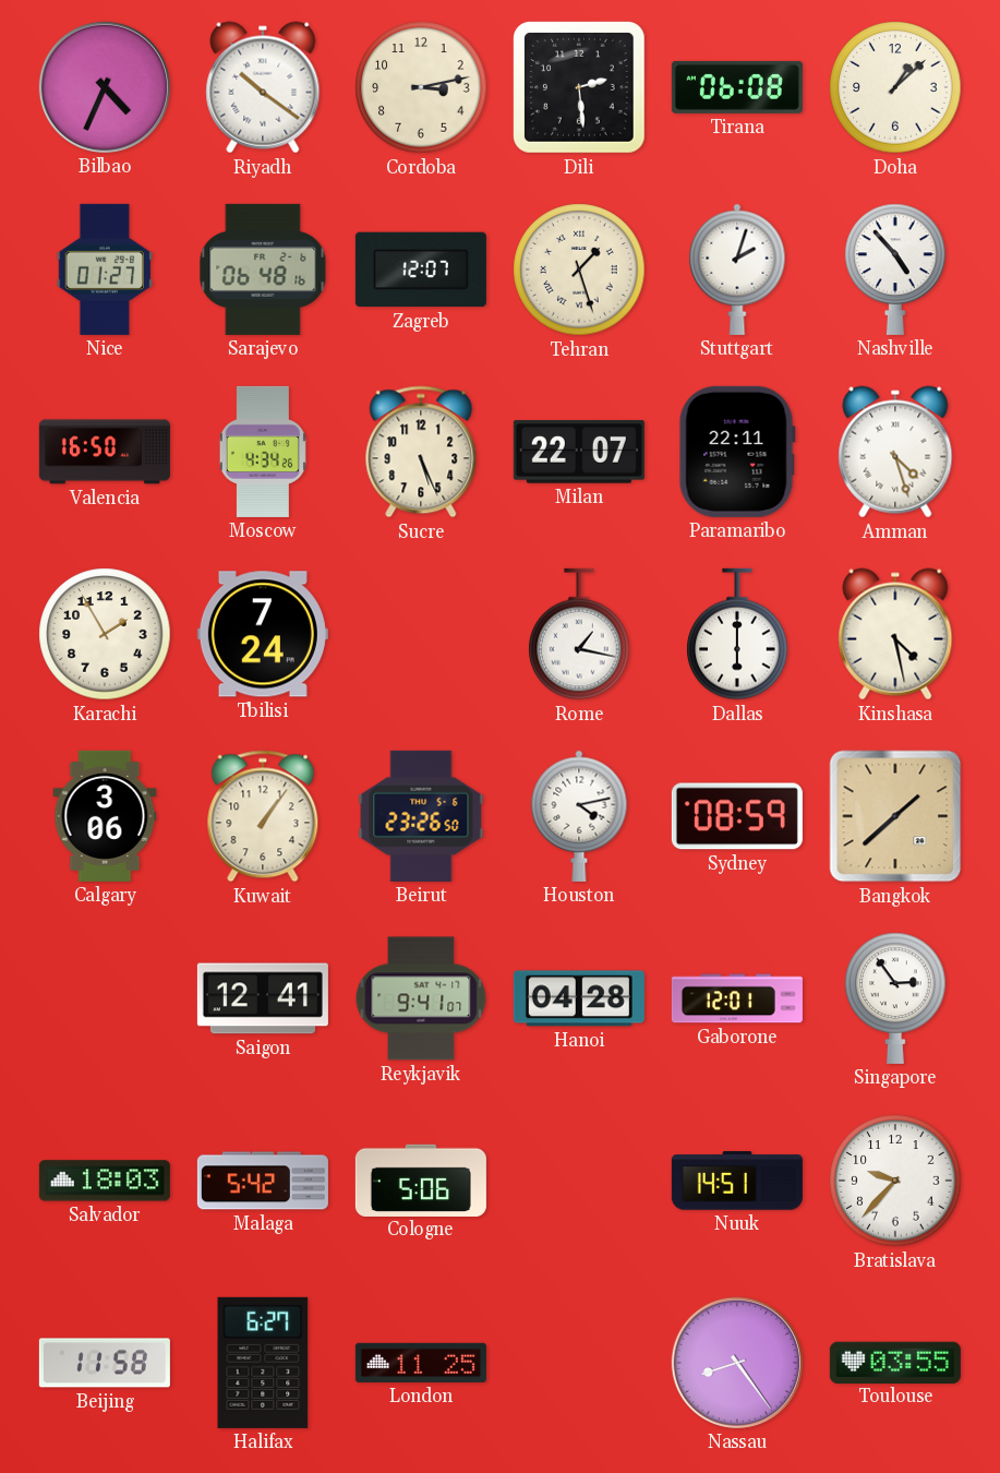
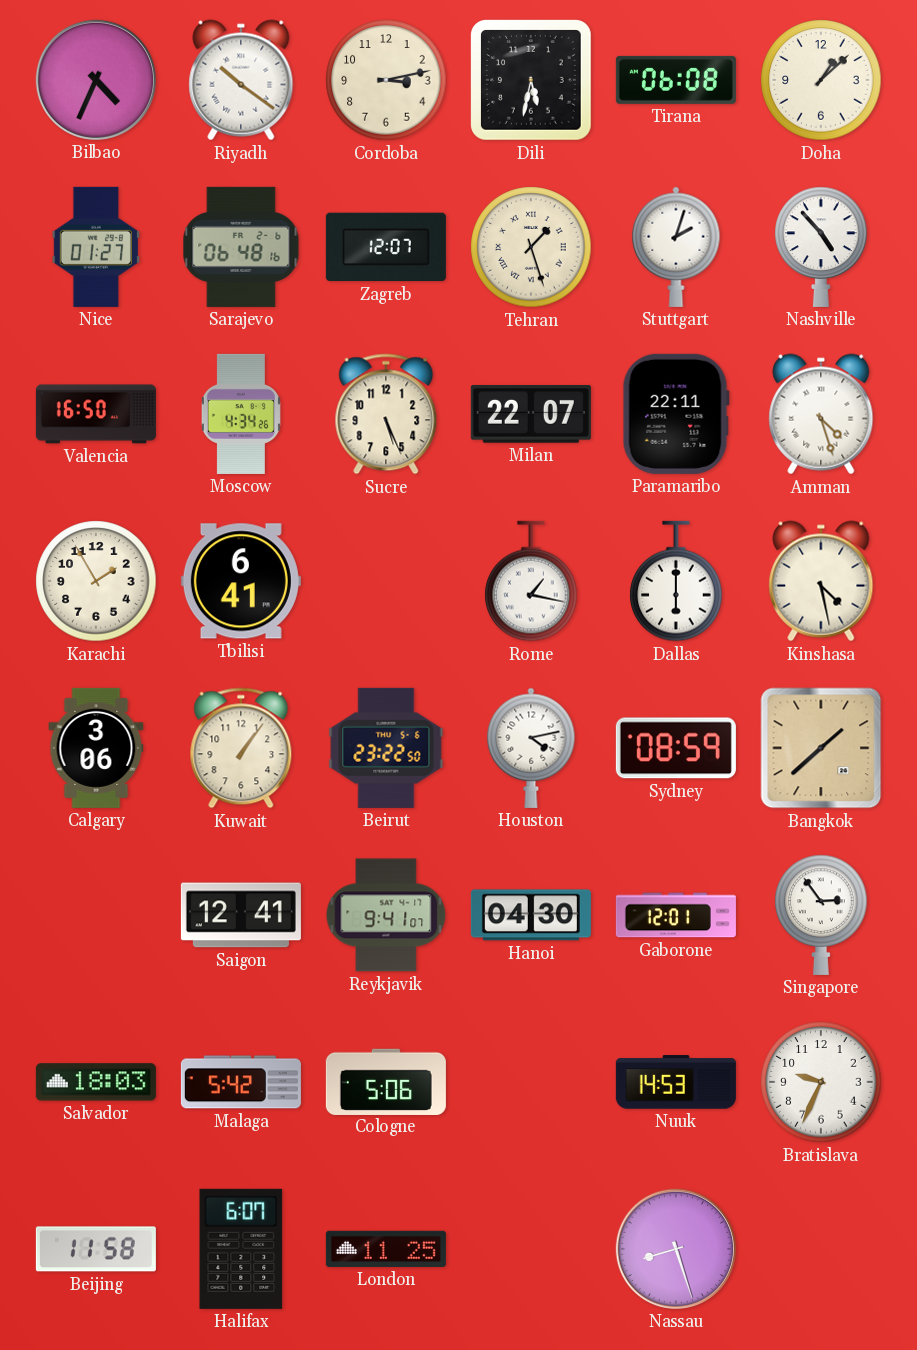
Dili: 2:29 -> 5:32
Tbilisi: 7:24 -> 6:41
Beirut: 23:26 -> 23:22
Hanoi: 04:28 -> 04:30
Nuuk: 14:51 -> 14:53
Bratislava: 9:37 -> 9:34
Halifax: 6:27 -> 6:07
Nassau: 8:24 -> 8:27
Toulouse: 03:55 -> none
